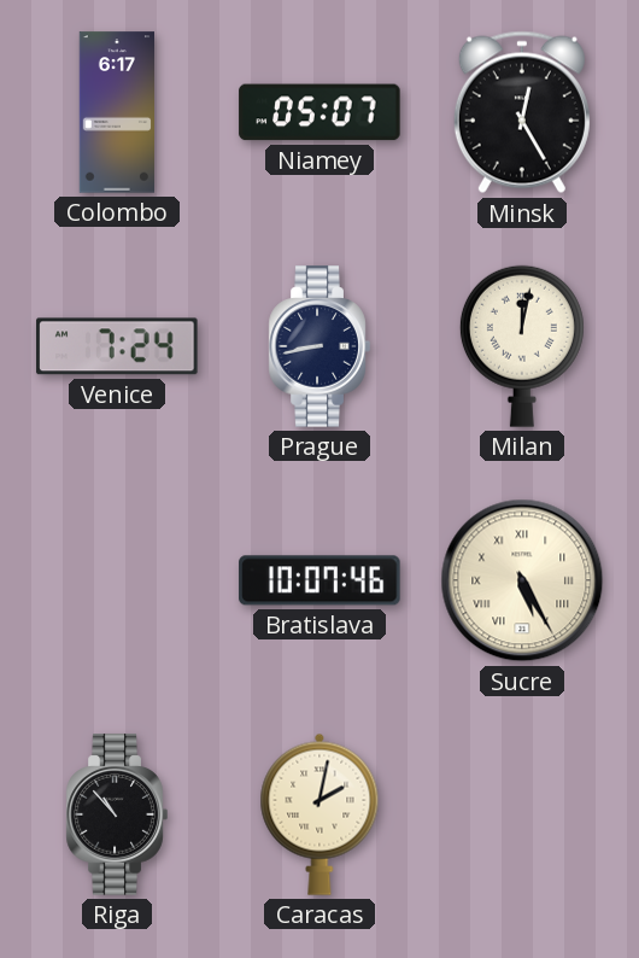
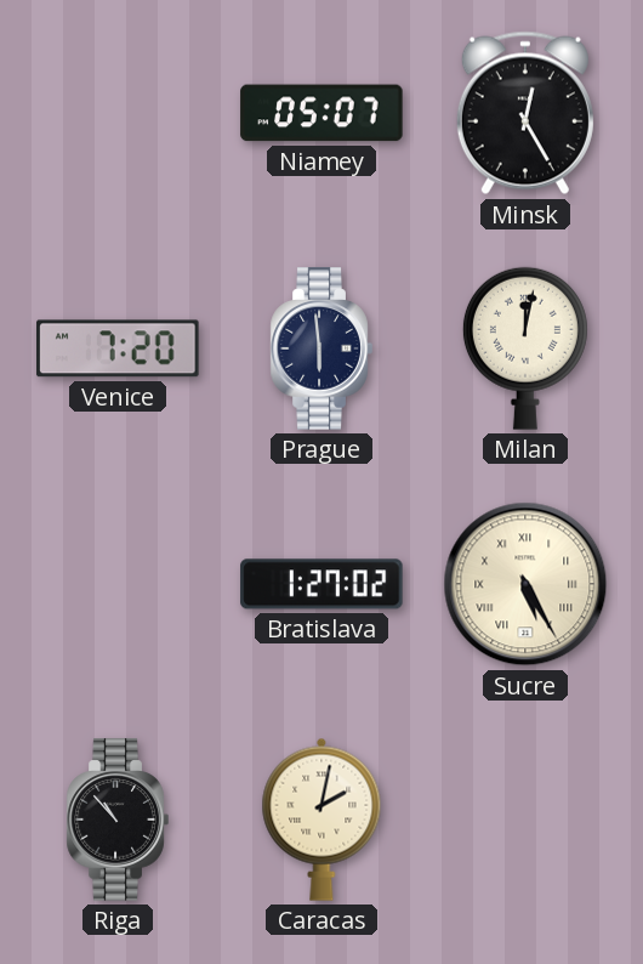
Colombo: 6:17 -> none
Venice: 7:24 -> 7:20
Prague: 8:43 -> 5:59
Bratislava: 10:07 -> 1:27
